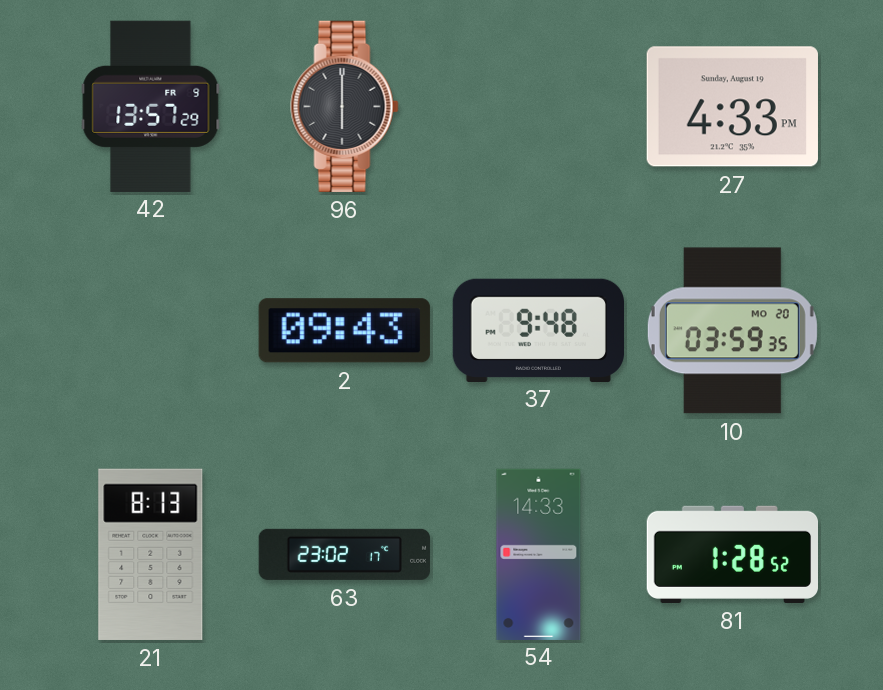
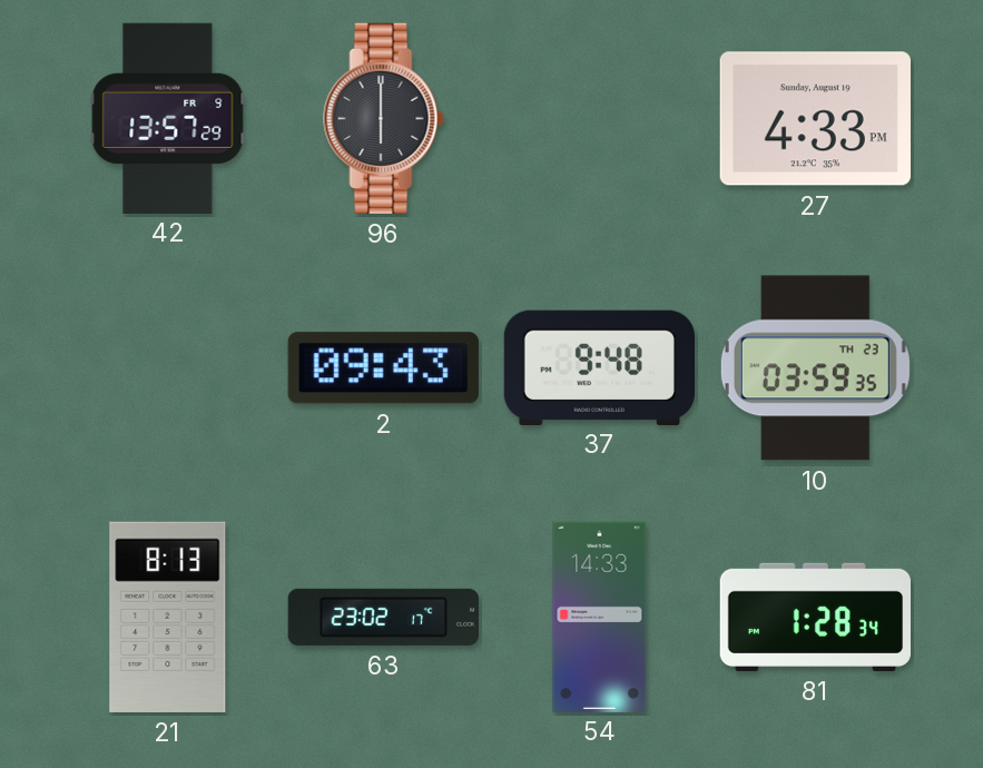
10 date: MO 20 -> TH 23
81: 1:28:52 -> 1:28:34
